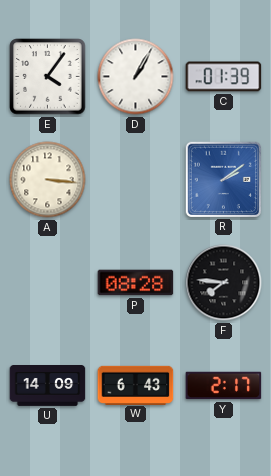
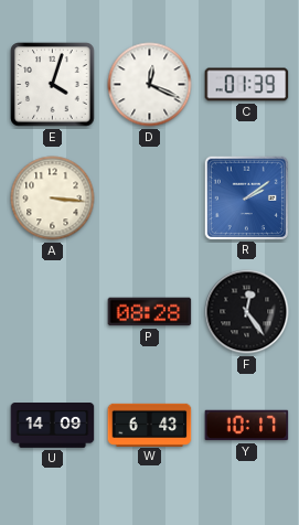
E: 4:06 -> 4:03
D: 1:05 -> 12:19
F: 7:46 -> 12:24
Y: 2:17 -> 10:17
